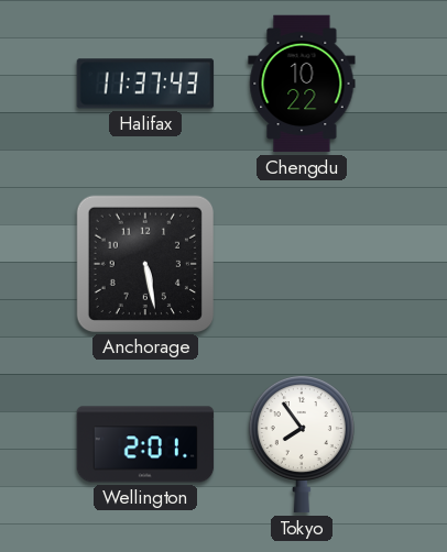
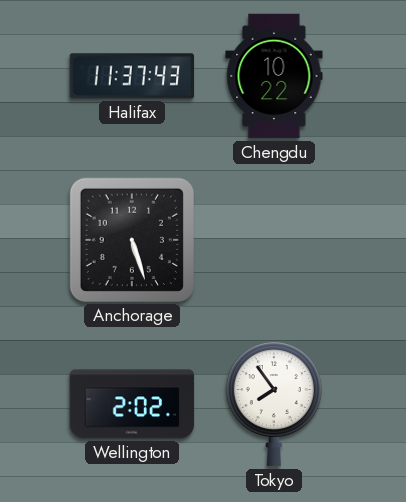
Anchorage: 5:28 -> 5:27
Wellington: 2:01 -> 2:02
